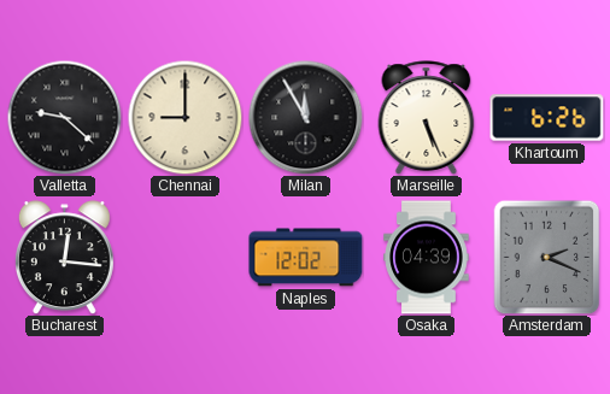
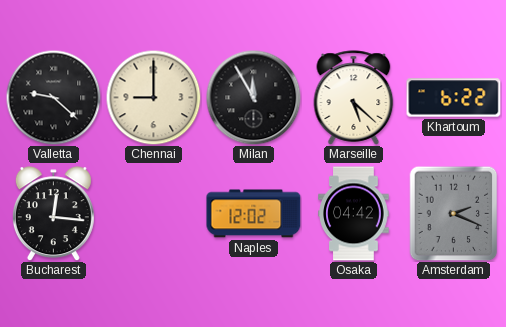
Marseille: 5:26 -> 5:22
Khartoum: 6:26 -> 6:22
Osaka: 04:39 -> 04:42
